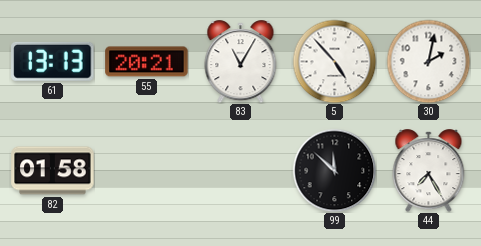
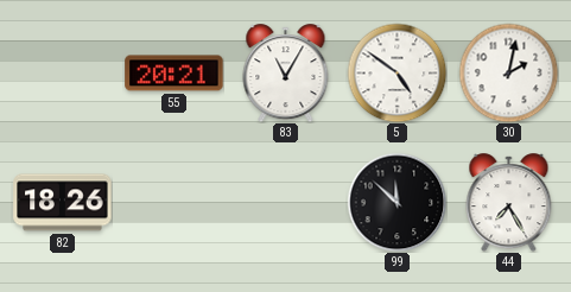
61: 13:13 -> none
5: 4:53 -> 4:51
82: 01:58 -> 18:26
